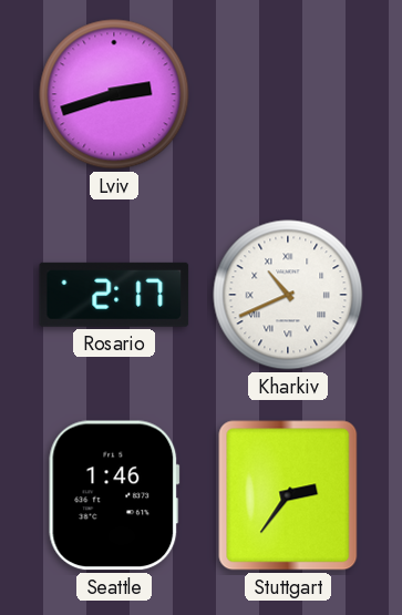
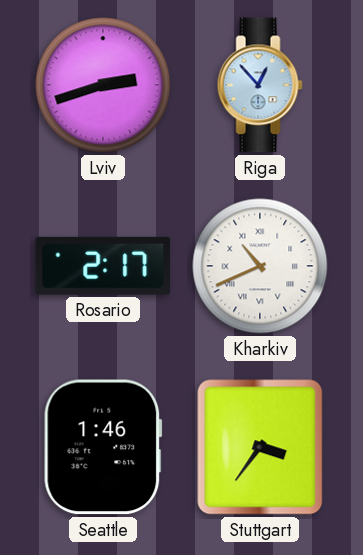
Riga: none -> 12:53
Stuttgart: 2:36 -> 3:36
